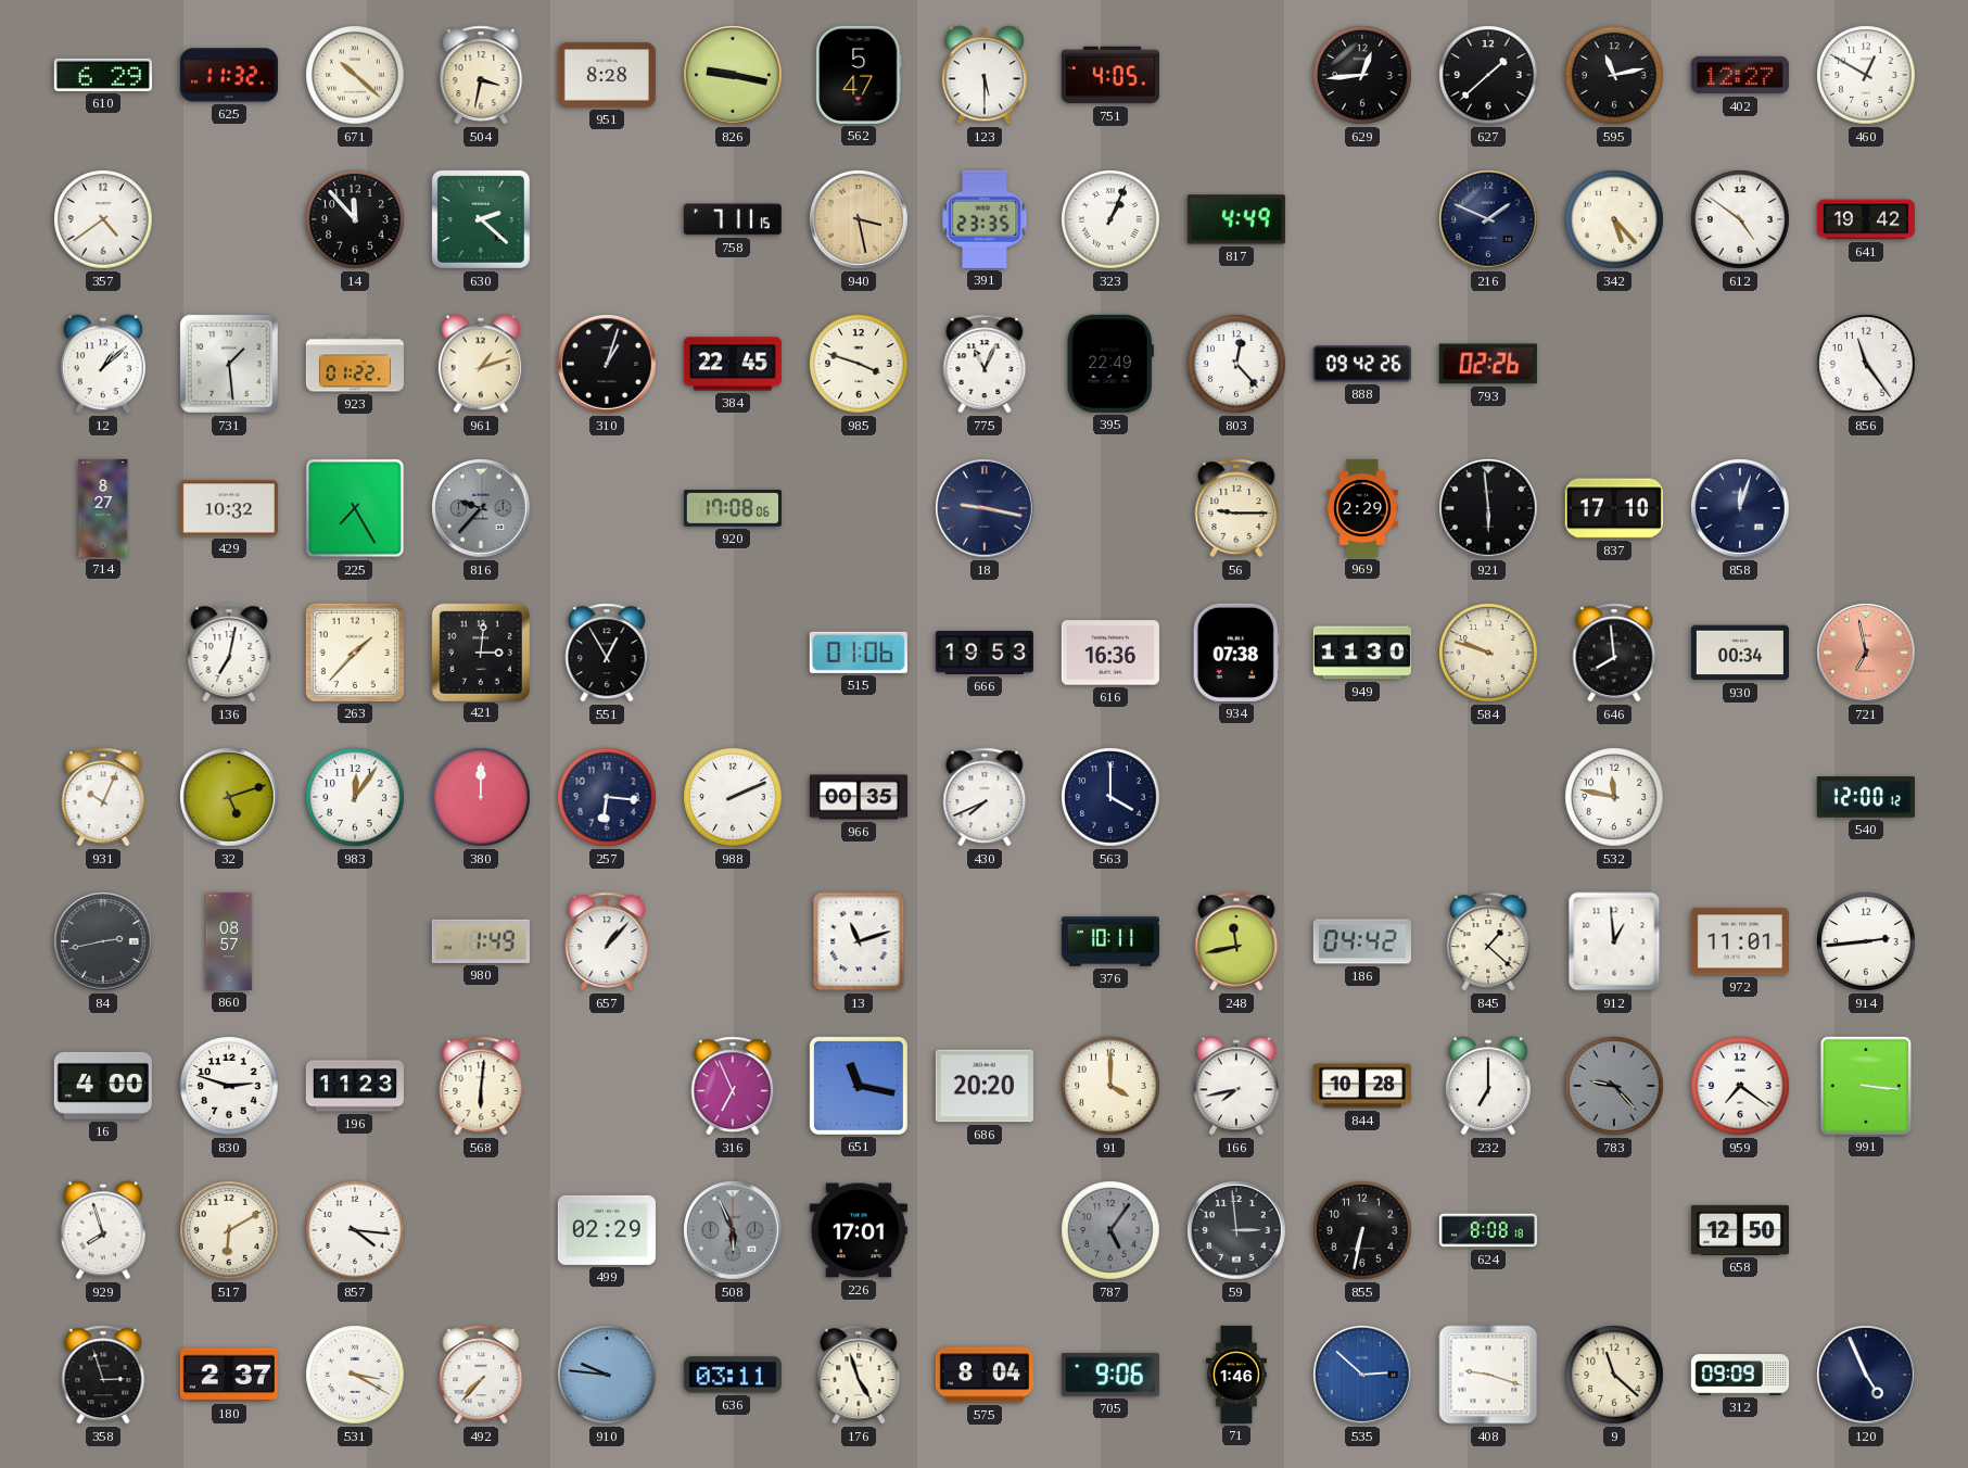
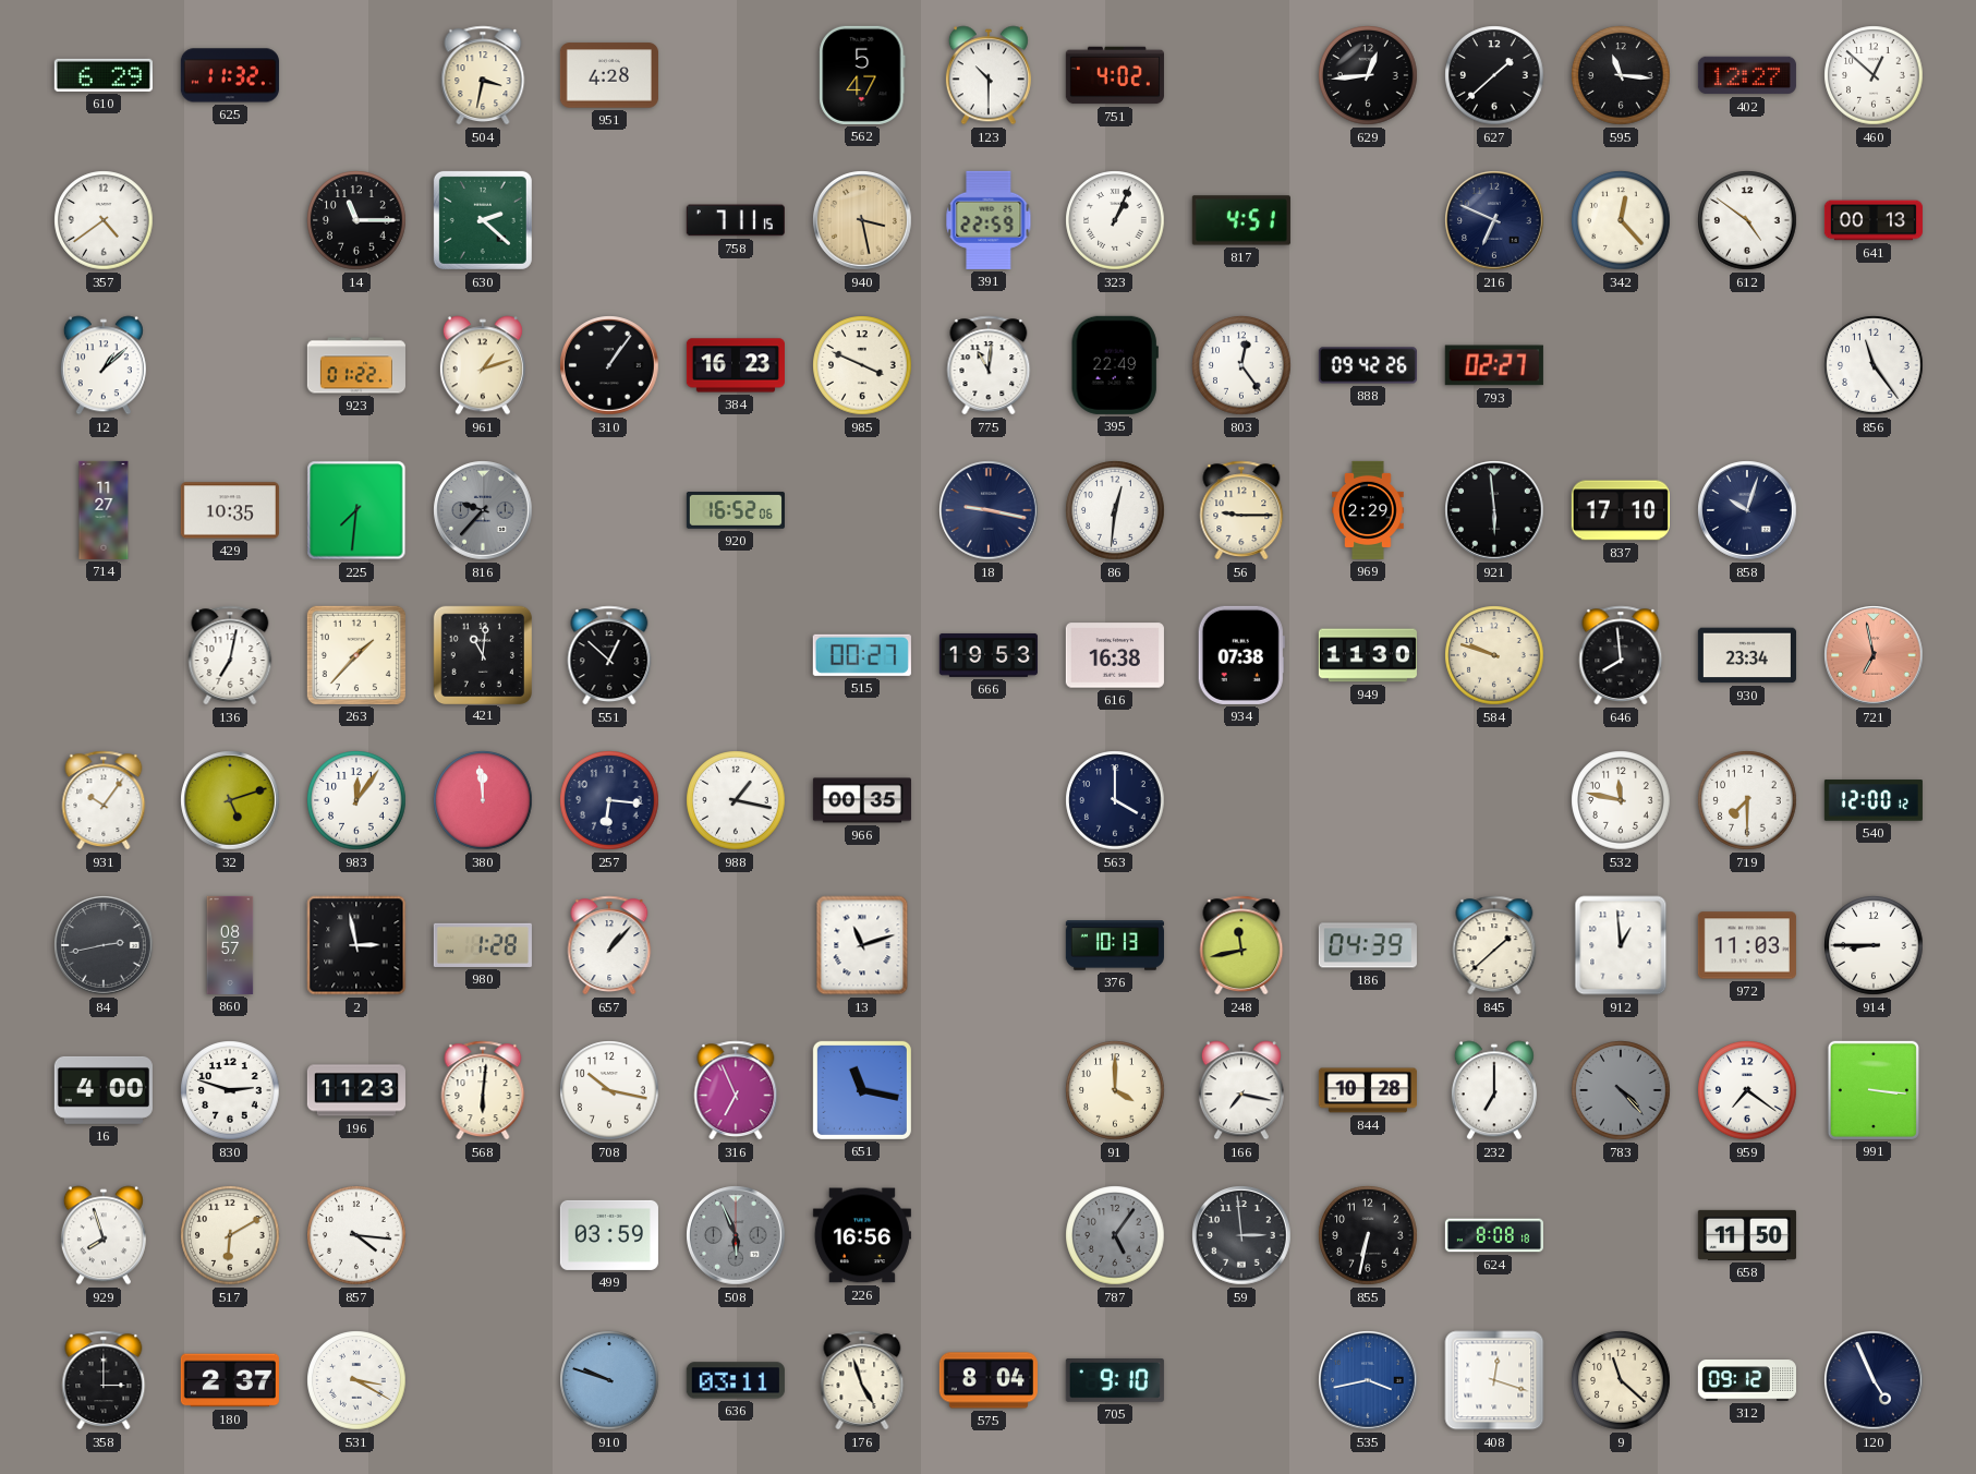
671: 10:22 -> none
951: 8:28 -> 4:28
826: 9:17 -> none
123: 5:30 -> 10:30
751: 4:05 -> 4:02
595: 11:13 -> 11:16
460: 12:50 -> 12:52
14: 11:53 -> 11:15
391: 23:35 -> 22:59
817: 4:49 -> 4:51
216: 1:49 -> 6:49
342: 5:23 -> 12:23
641: 19:42 -> 00:13
731: 1:29 -> none
310: 1:03 -> 1:06
384: 22:45 -> 16:23
985: 3:48 -> 3:49
775: 11:04 -> 11:01
803: 12:23 -> 12:24
793: 02:26 -> 02:27
714: 8:27 -> 11:27
429: 10:32 -> 10:35
225: 7:25 -> 7:31
920: 17:08 -> 16:52
86: none -> 12:31
858: 12:03 -> 10:03
421: 3:01 -> 11:01
551: 12:55 -> 12:52
515: 01:06 -> 00:27
616: 16:36 -> 16:38
930: 00:34 -> 23:34
931: 10:04 -> 10:06
380: 12:00 -> 11:59
988: 2:11 -> 1:17
430: 7:41 -> none
719: none -> 7:30
2: none -> 2:58
980: 1:49 -> 1:28
376: 10:11 -> 10:13
186: 04:42 -> 04:39
845: 1:22 -> 1:38
972: 11:01 -> 11:03
914: 2:44 -> 8:45
708: none -> 10:17
686: 20:20 -> none
166: 7:43 -> 7:17
783: 9:23 -> 4:23
499: 02:29 -> 03:59
226: 17:01 -> 16:56
658: 12:50 -> 11:50
358: 2:57 -> 3:00
492: 7:37 -> none
910: 9:46 -> 9:48
705: 9:06 -> 9:10
71: 1:46 -> none
535: 2:52 -> 3:43
408: 9:18 -> 12:18
312: 09:09 -> 09:12
